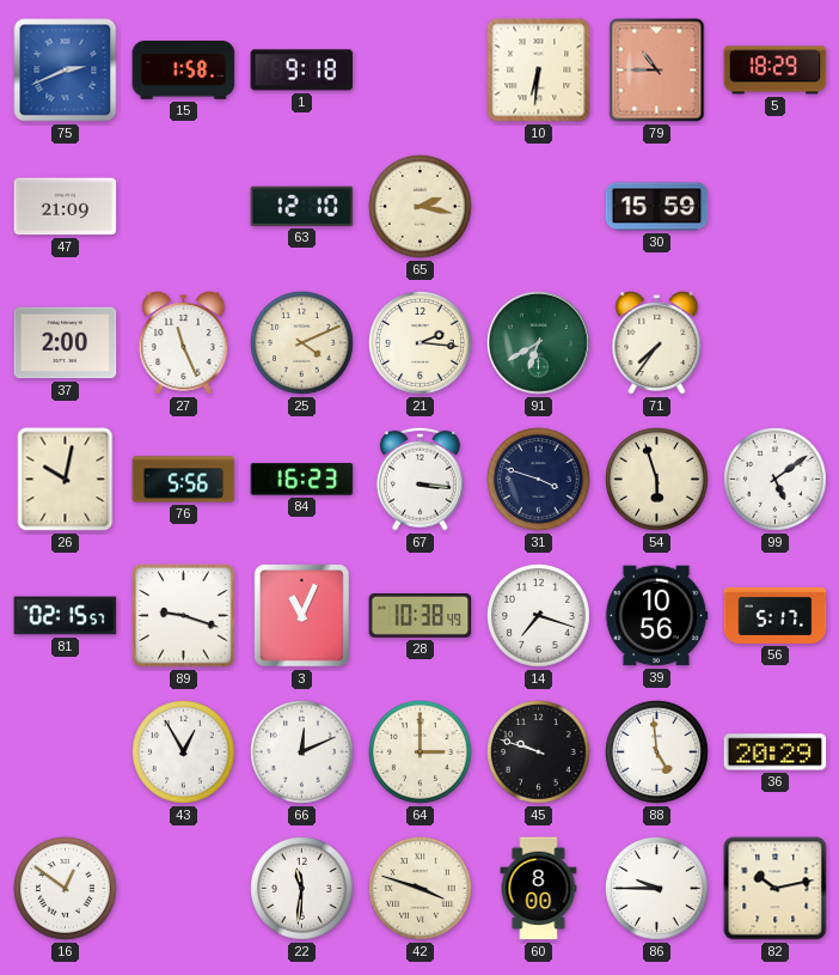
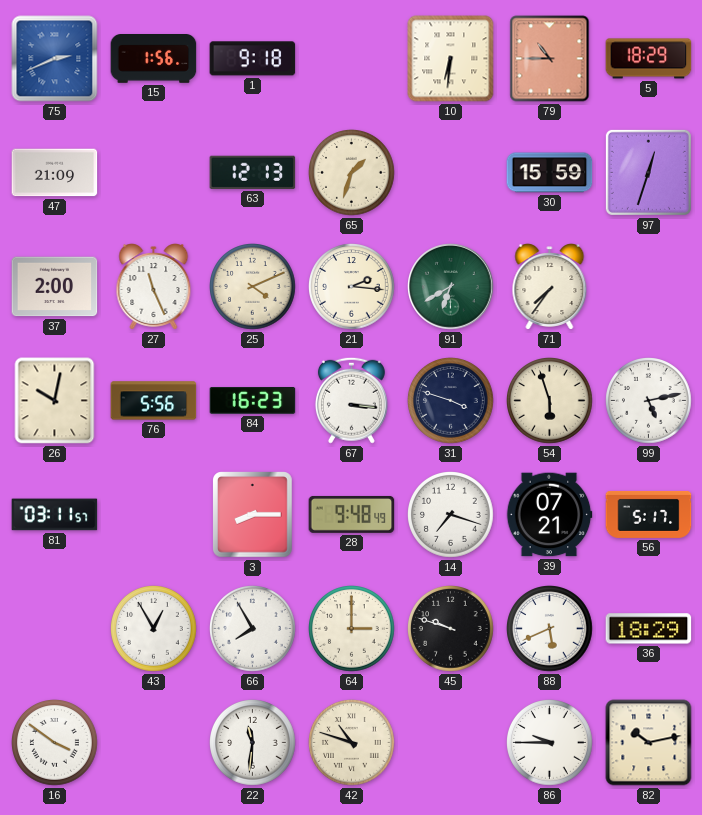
15: 1:58 -> 1:56
63: 12:10 -> 12:13
65: 2:17 -> 1:33
97: none -> 12:33
99: 5:09 -> 5:13
81: 02:15 -> 03:11
89: 9:18 -> none
3: 11:04 -> 8:15
28: 10:38 -> 9:48
39: 10:56 -> 07:21
66: 12:11 -> 7:55
88: 4:59 -> 5:41
36: 20:29 -> 18:29
16: 12:51 -> 3:51
42: 3:48 -> 10:48
60: 8:00 -> none
